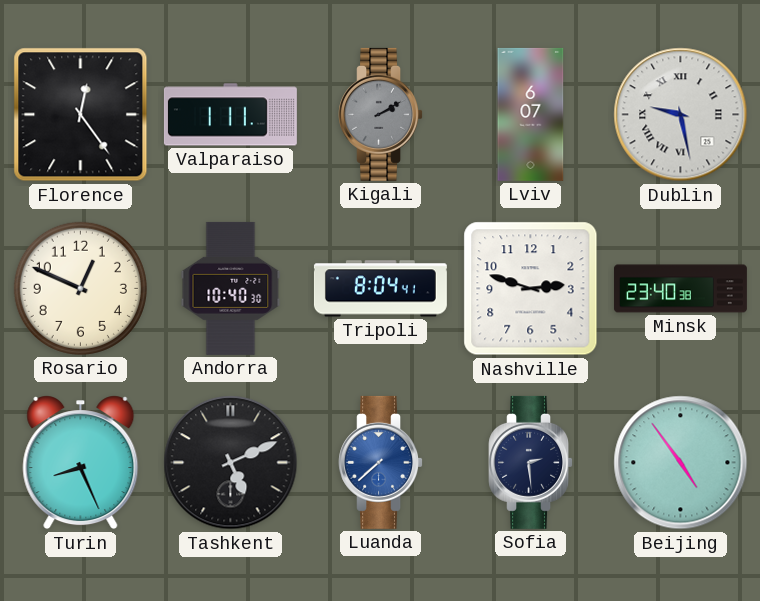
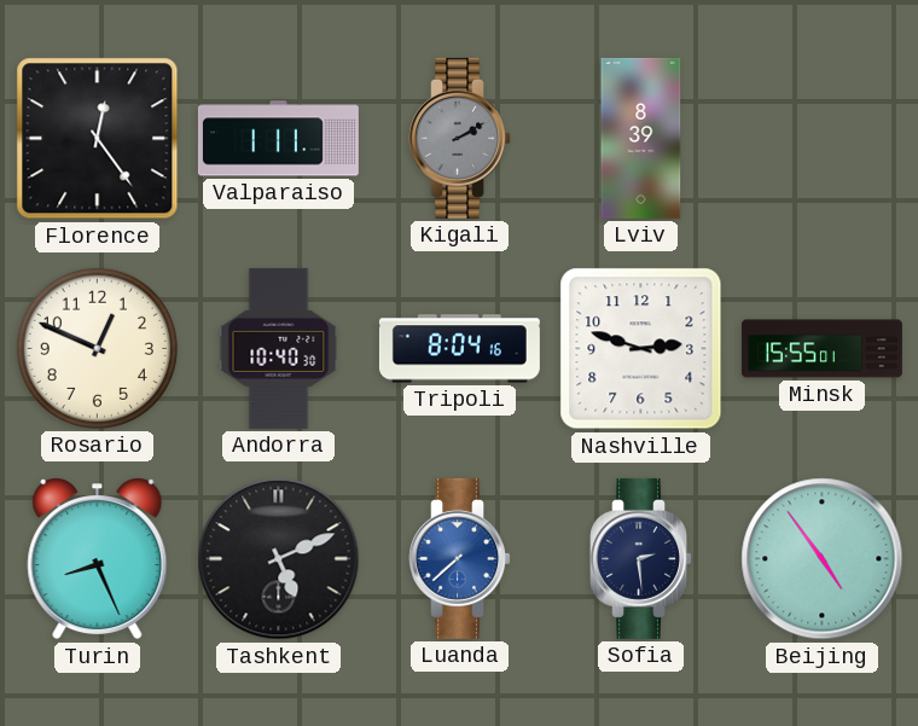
Lviv: 6:07 -> 8:39
Dublin: 9:28 -> none
Tripoli: 8:04:41 -> 8:04:16
Minsk: 23:40 -> 15:55
